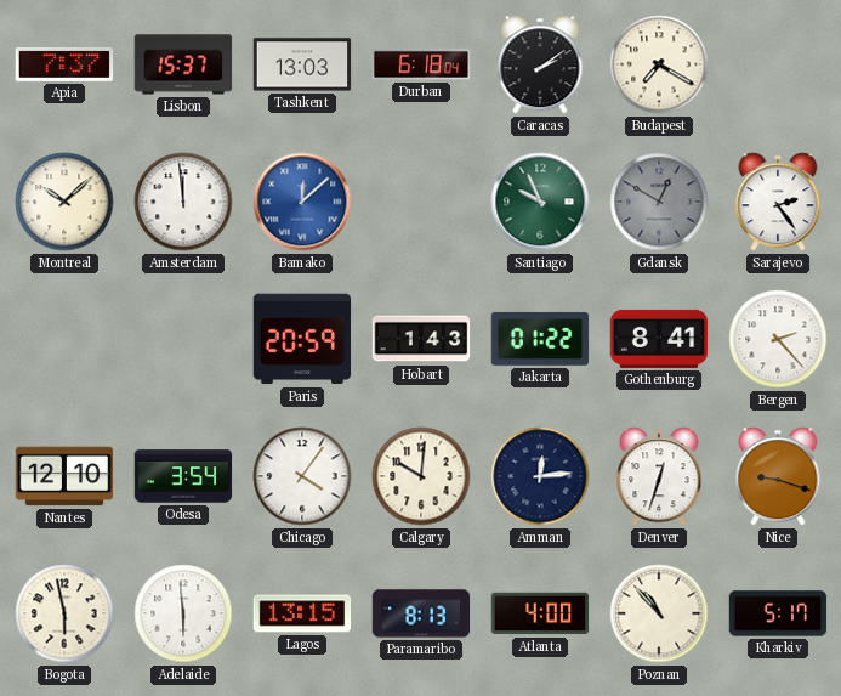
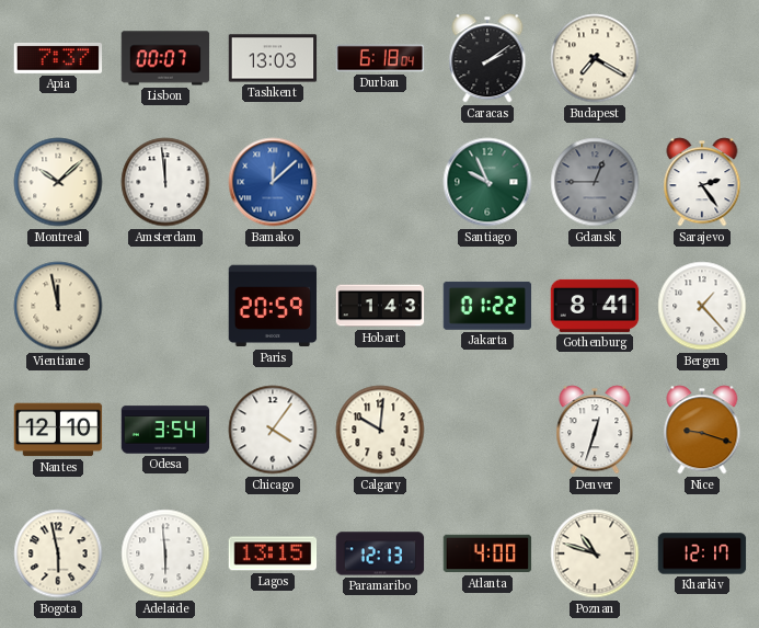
Lisbon: 15:37 -> 00:07
Gdansk: 12:50 -> 12:45
Vientiane: none -> 11:58
Bergen: 2:23 -> 1:23
Amman: 12:14 -> none
Paramaribo: 8:13 -> 12:13
Poznan: 10:53 -> 10:48
Kharkiv: 5:17 -> 12:17
